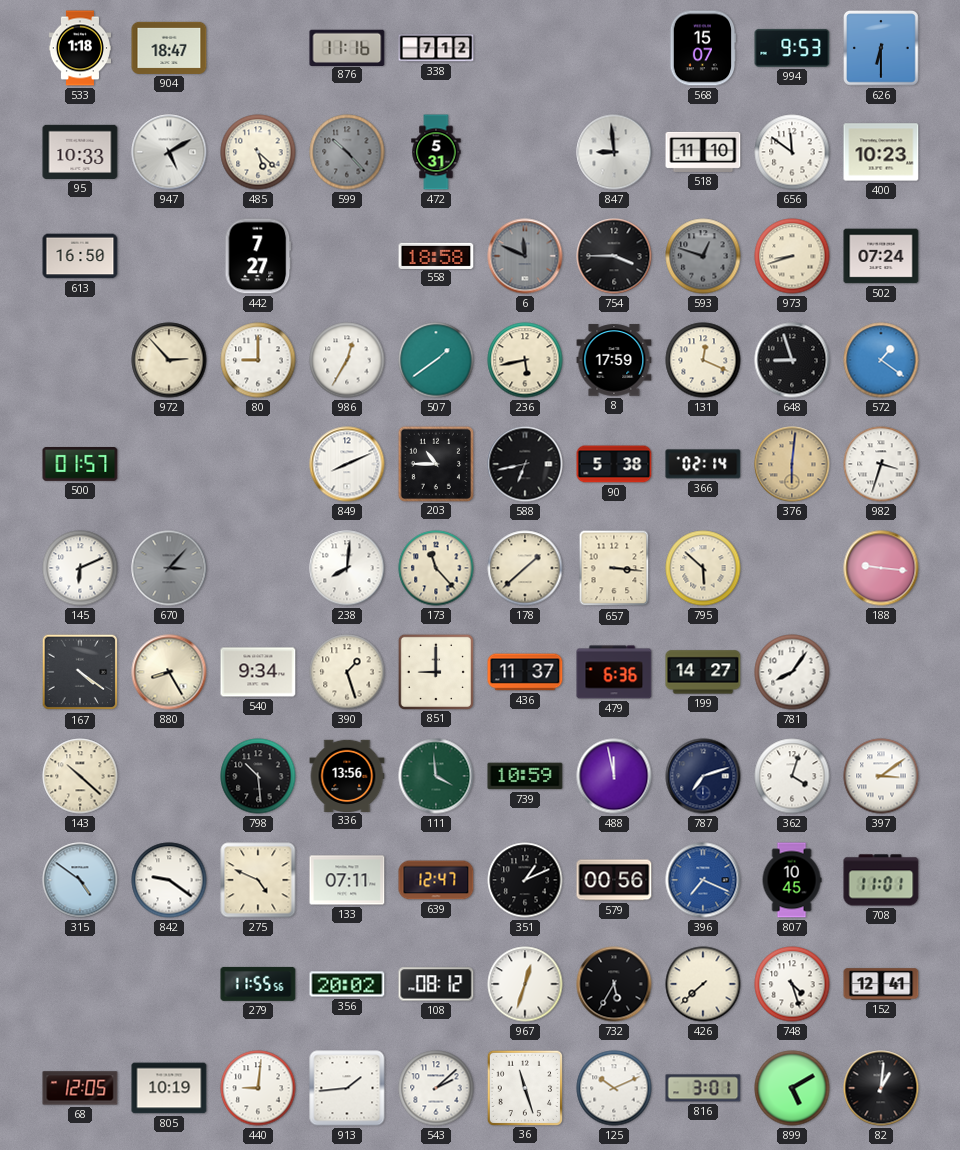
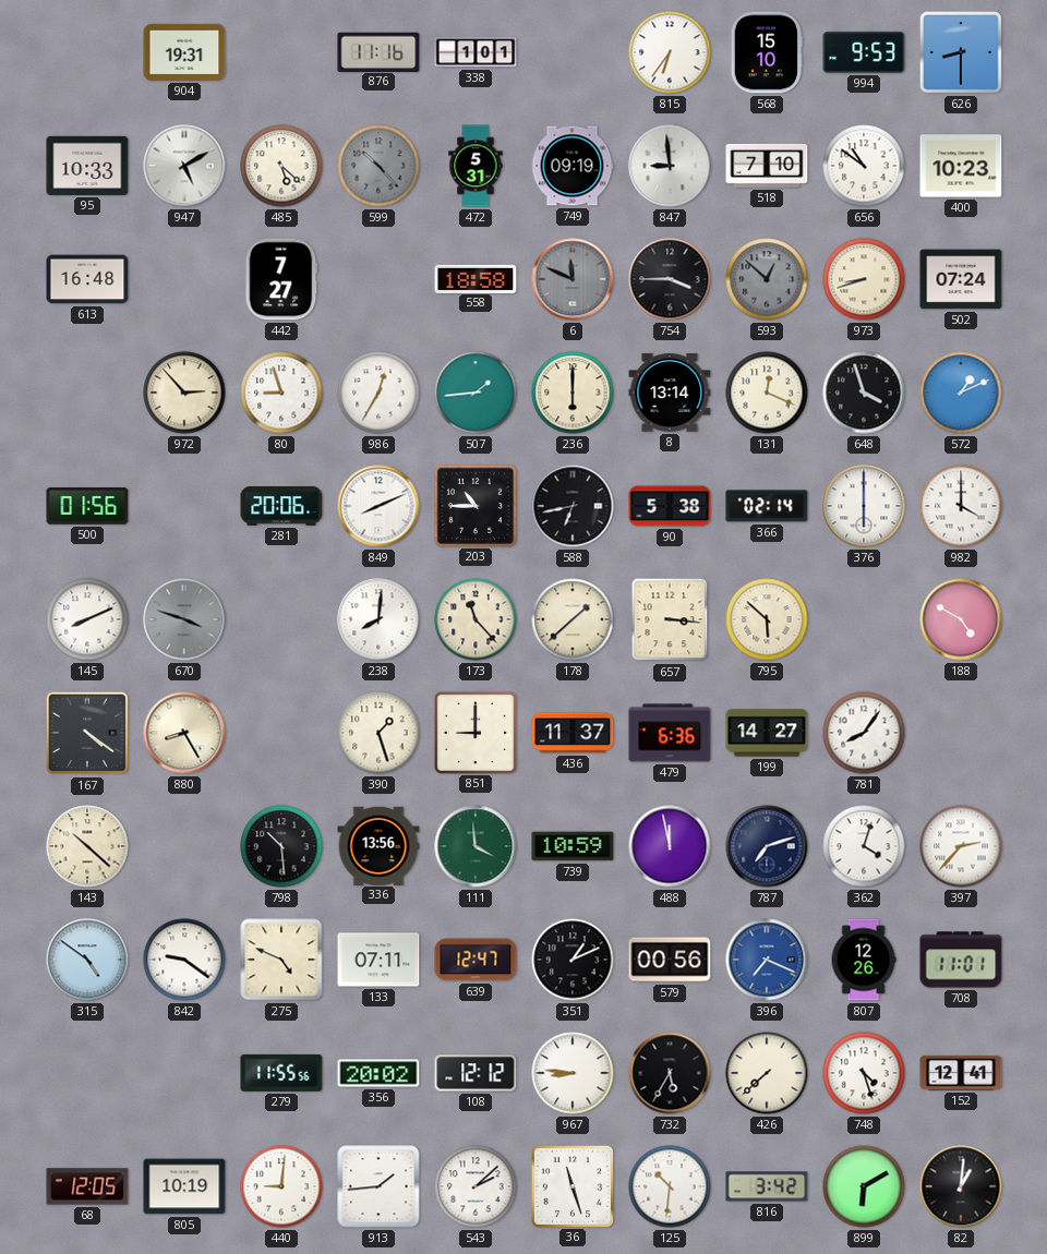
533: 1:18 -> none
904: 18:47 -> 19:31
338: 7:12 -> 1:01
815: none -> 6:36
568: 15:07 -> 15:10
626: 6:30 -> 8:30
749: none -> 09:19
518: 11:10 -> 7:10
656: 11:51 -> 10:51
613: 16:50 -> 16:48
593: 12:48 -> 12:52
80: 9:00 -> 8:57
507: 1:39 -> 1:44
236: 5:43 -> 6:00
8: 17:59 -> 13:14
648: 8:57 -> 3:57
572: 1:21 -> 1:11
500: 01:57 -> 01:56
281: none -> 20:06
376: 6:01 -> 6:00
376 dial: champagne -> white
982: 3:33 -> 4:00
145: 6:11 -> 8:11
670: 3:07 -> 3:48
188: 9:16 -> 4:50
540: 9:34 -> none
397: 3:09 -> 2:37
807: 10:45 -> 12:26
108: 08:12 -> 12:12
967: 12:33 -> 8:46
125: 10:11 -> 10:31
816: 3:01 -> 3:42
899: 5:10 -> 6:10
